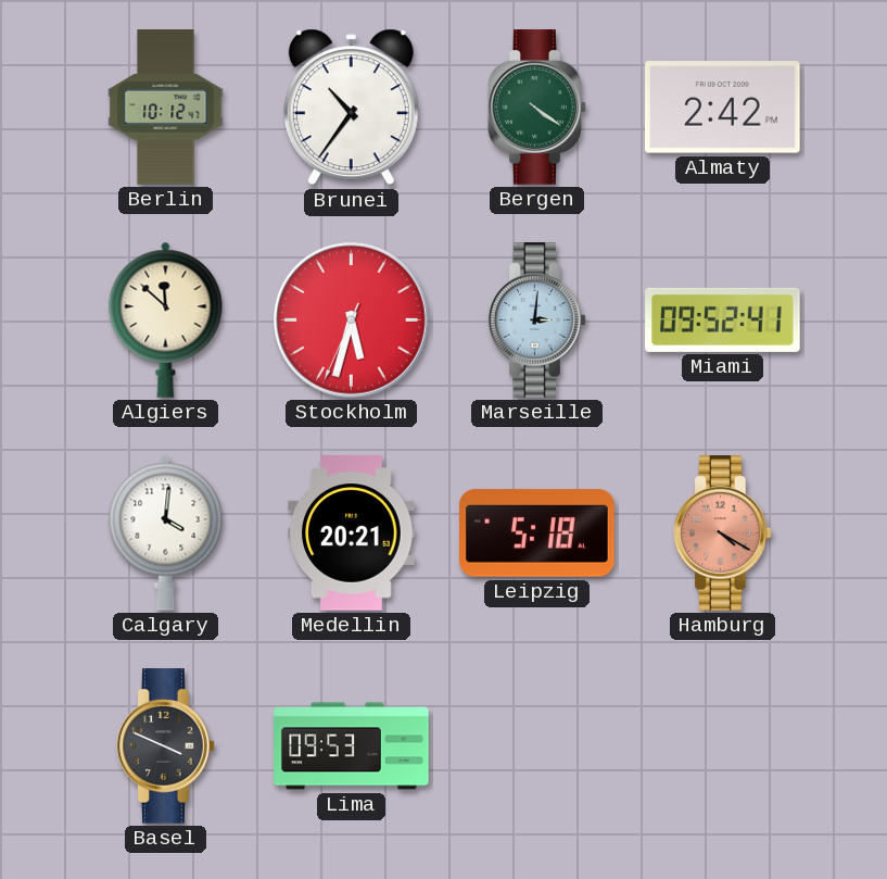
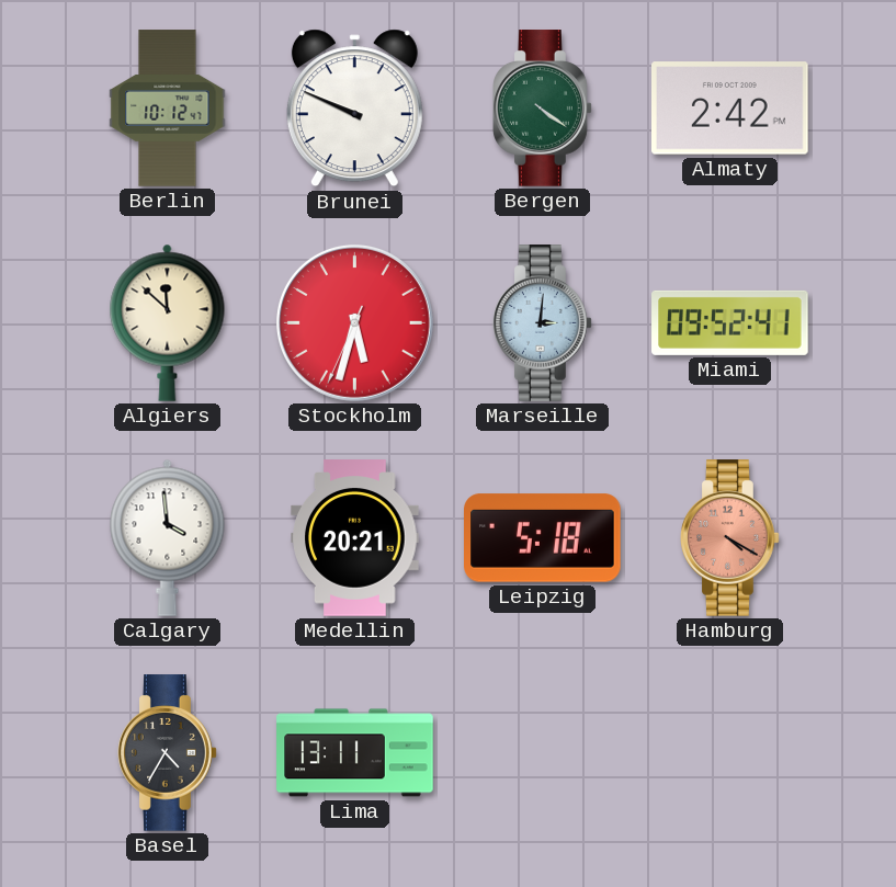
Brunei: 10:36 -> 9:49
Calgary: 4:01 -> 3:59
Basel: 3:49 -> 4:35
Lima: 09:53 -> 13:11
